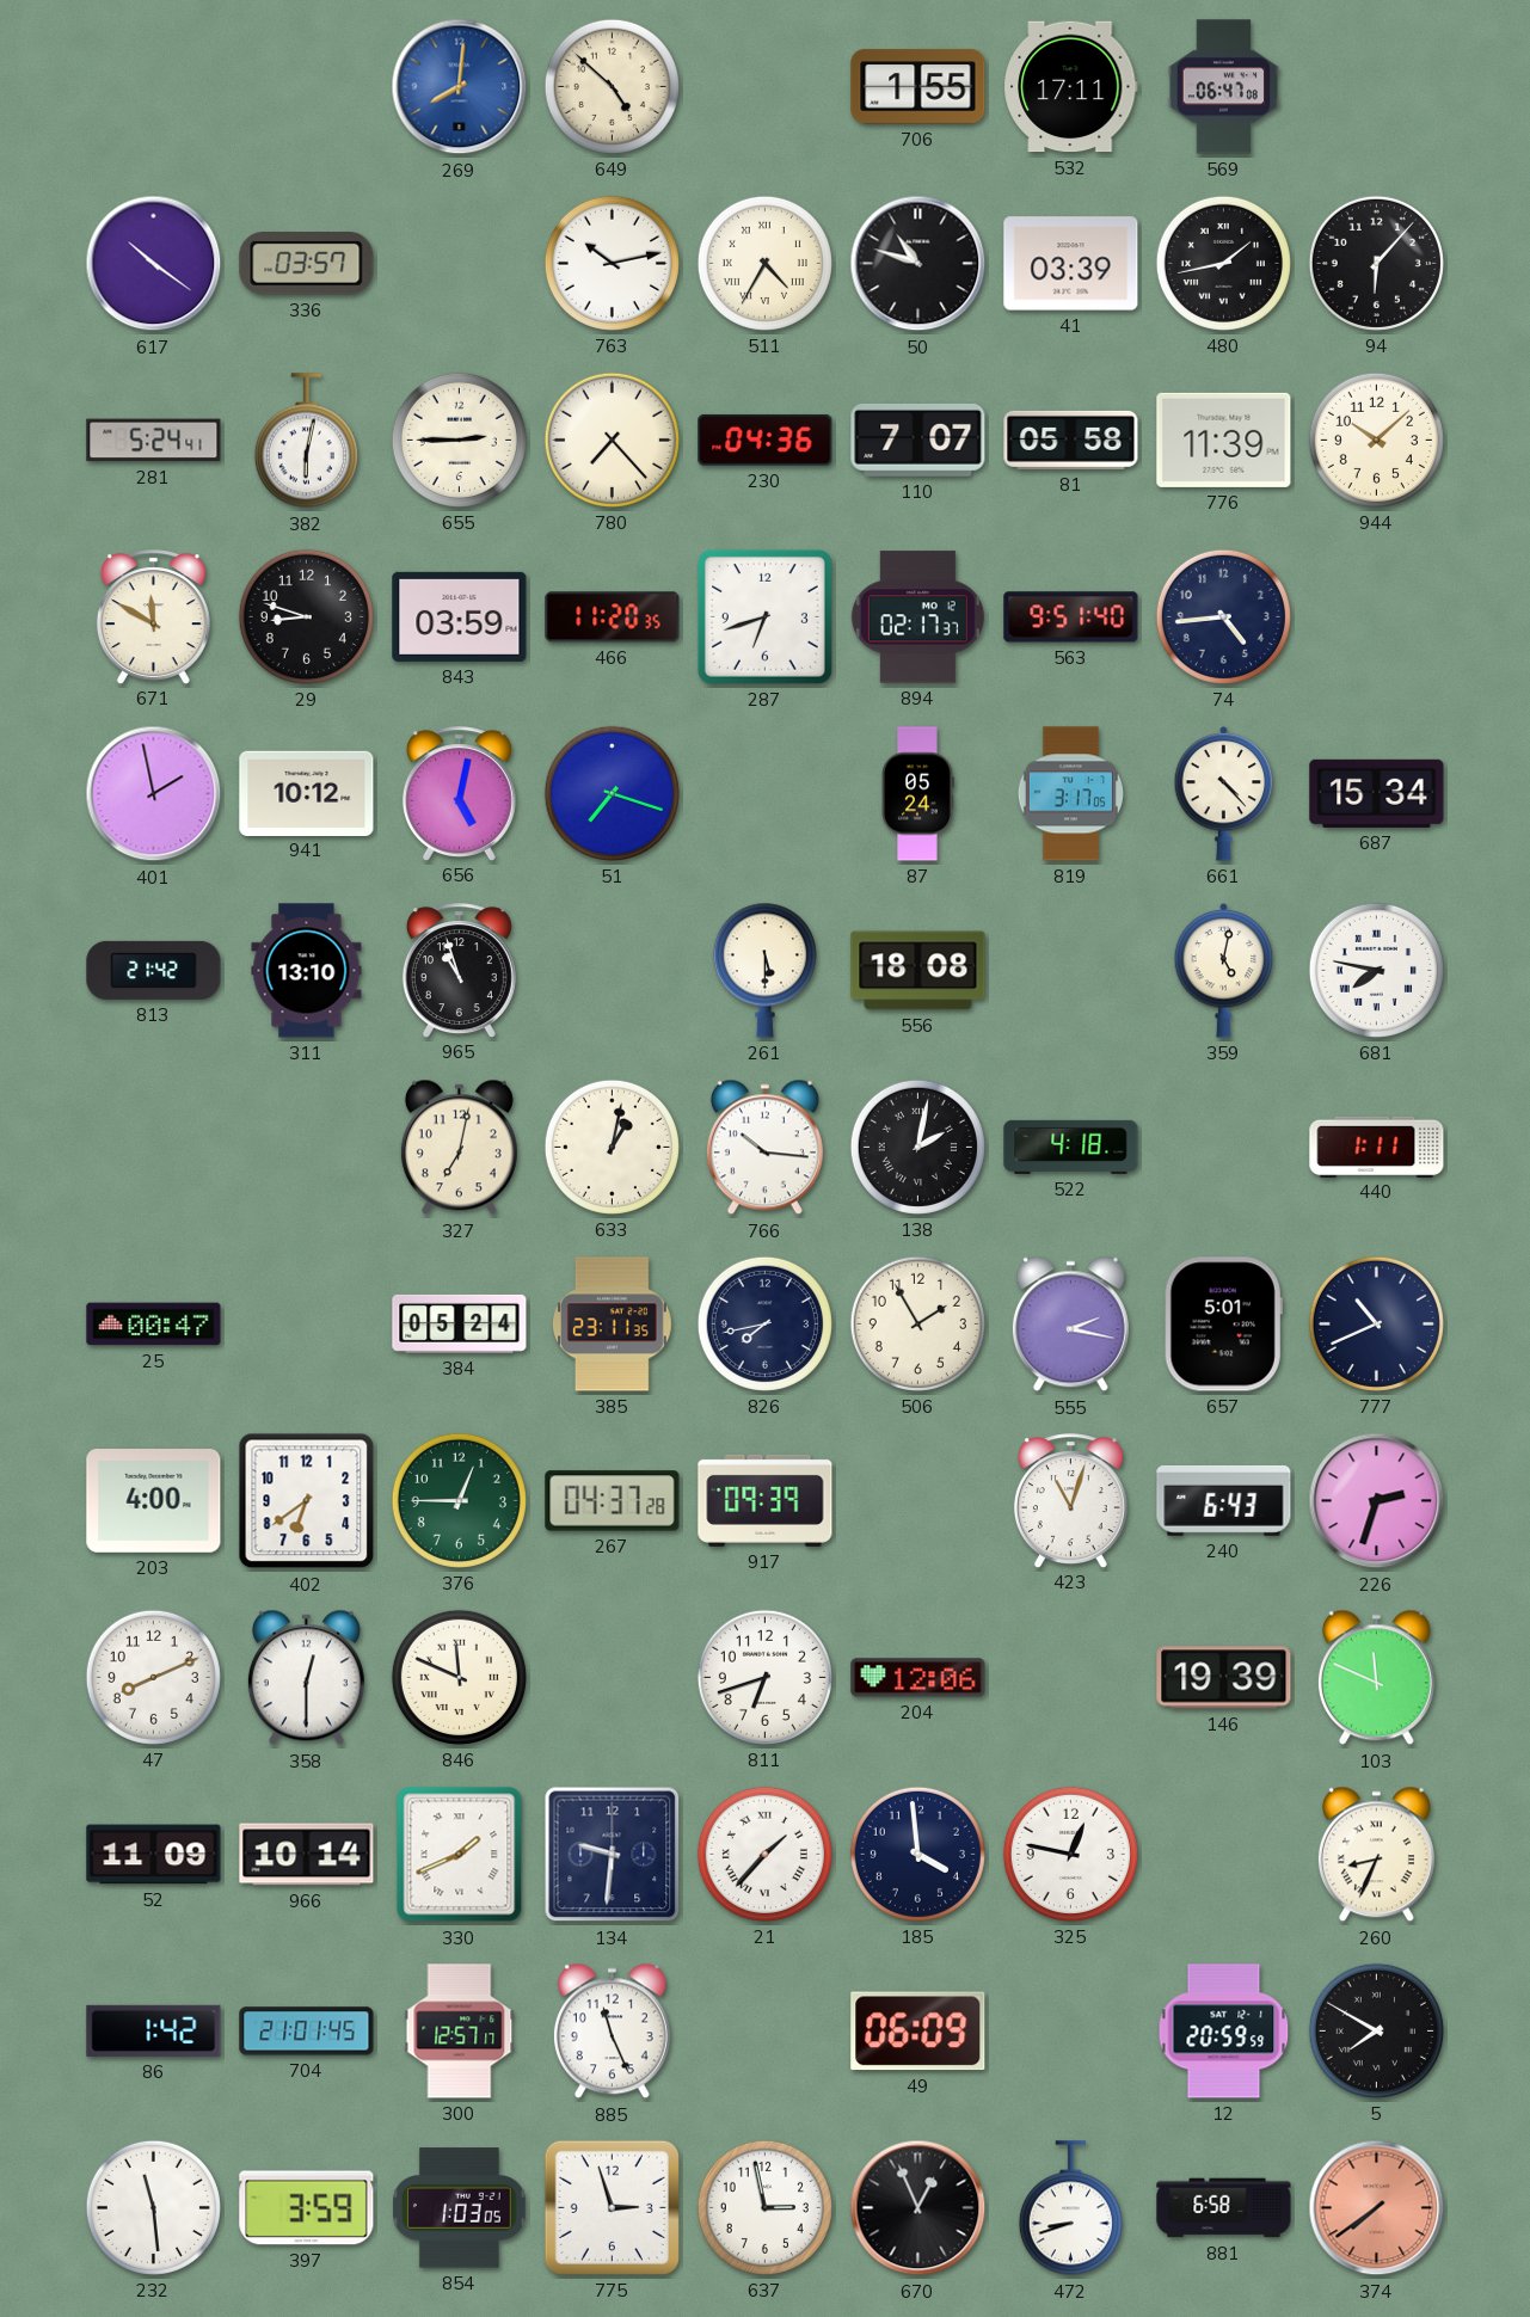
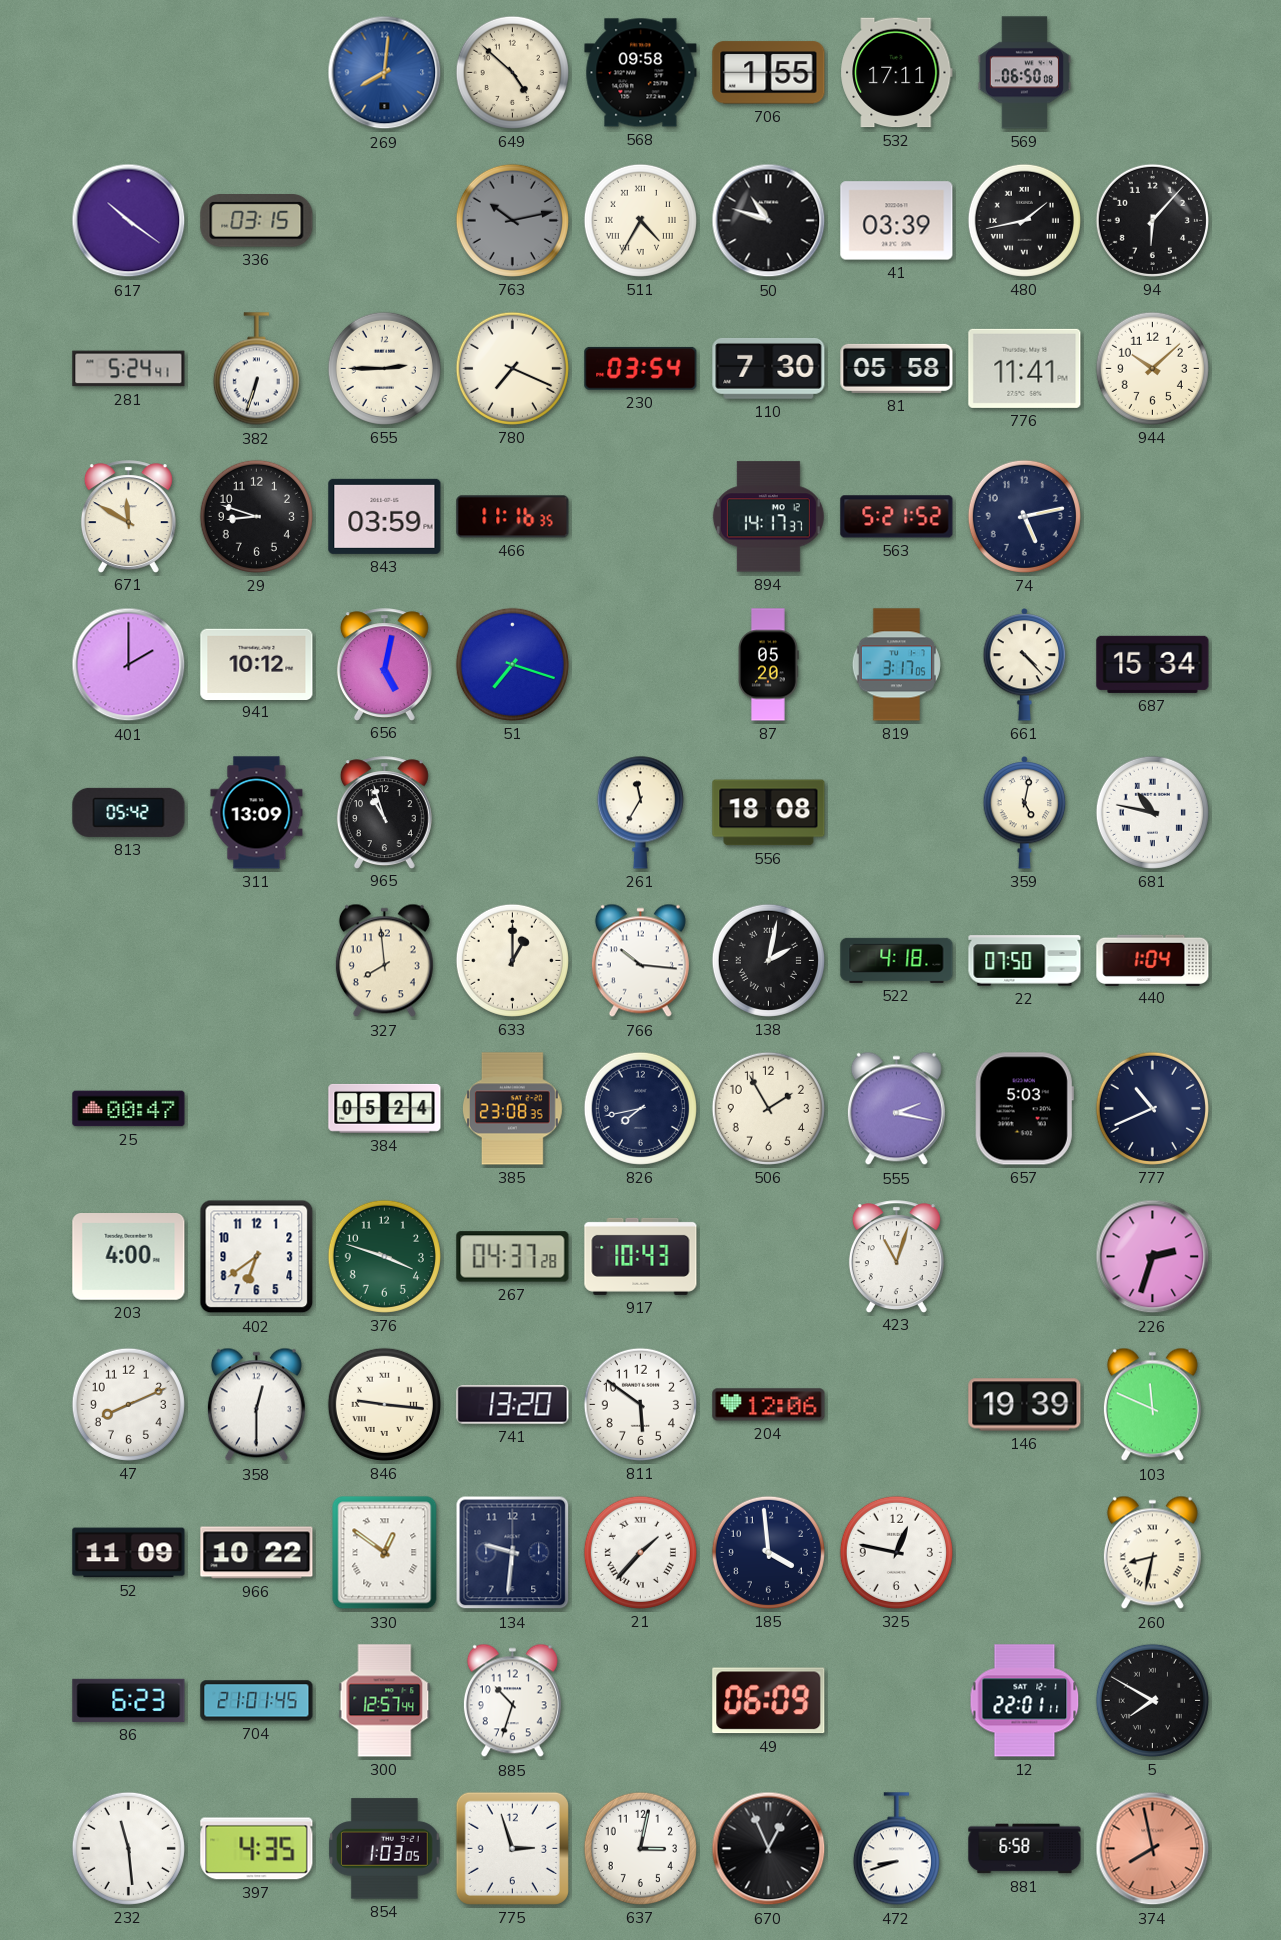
568: none -> 09:58
569: 06:47 -> 06:50
336: 03:57 -> 03:15
763 dial: white -> grey
382: 6:02 -> 6:33
780: 7:23 -> 7:19
230: 04:36 -> 03:54
110: 7:07 -> 7:30
776: 11:39 -> 11:41
466: 11:20 -> 11:16
287: 6:42 -> none
894: 02:17 -> 14:17
563: 9:51 -> 5:21
74: 4:44 -> 5:13
401: 1:58 -> 2:00
87: 05:24 -> 05:20
813: 21:42 -> 05:42
311: 13:10 -> 13:09
261: 5:30 -> 11:35
681: 7:47 -> 10:47
327: 7:02 -> 7:59
633: 1:02 -> 1:00
22: none -> 07:50
440: 1:11 -> 1:04
385: 23:11 -> 23:08
657: 5:01 -> 5:03
376: 12:45 -> 3:48
917: 09:39 -> 10:43
240: 6:43 -> none
846: 11:49 -> 9:16
741: none -> 13:20
811: 6:42 -> 5:51
966: 10:14 -> 10:22
330: 1:41 -> 12:51
260: 8:34 -> 8:32
86: 1:42 -> 6:23
300: 12:57:17 -> 12:57:44
885: 11:26 -> 10:33
12: 20:59 -> 22:01
397: 3:59 -> 4:35
637: 2:58 -> 3:02
374: 7:39 -> 7:58
